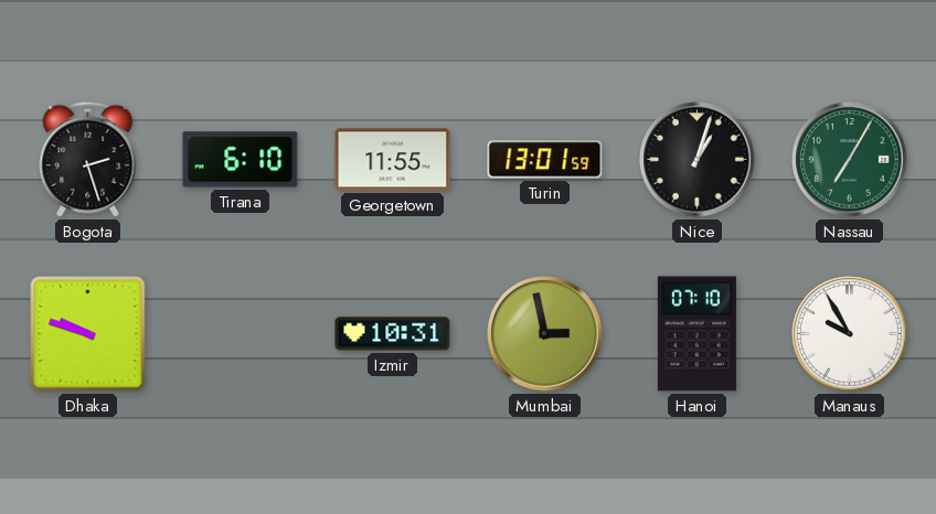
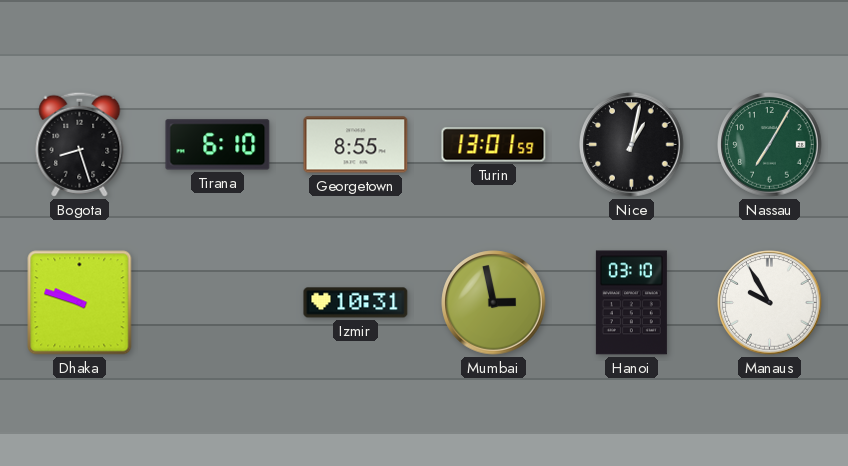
Bogota: 2:27 -> 8:27
Georgetown: 11:55 -> 8:55
Nice: 1:03 -> 1:02
Hanoi: 07:10 -> 03:10
